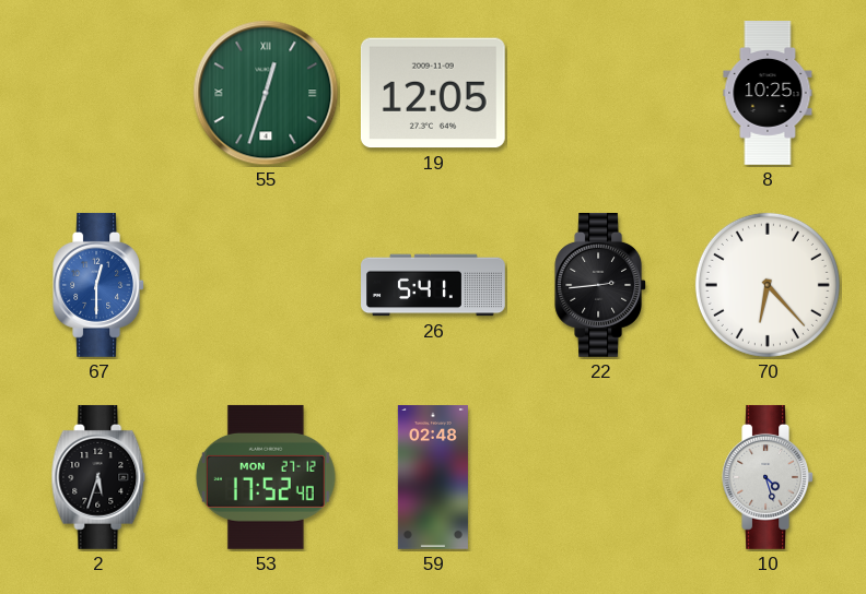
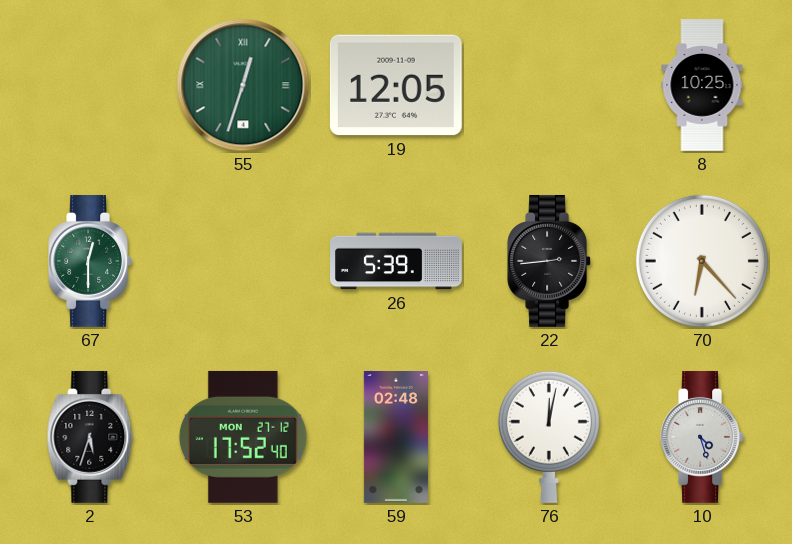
67 dial: blue -> green
26: 5:41 -> 5:39
76: none -> 12:02
